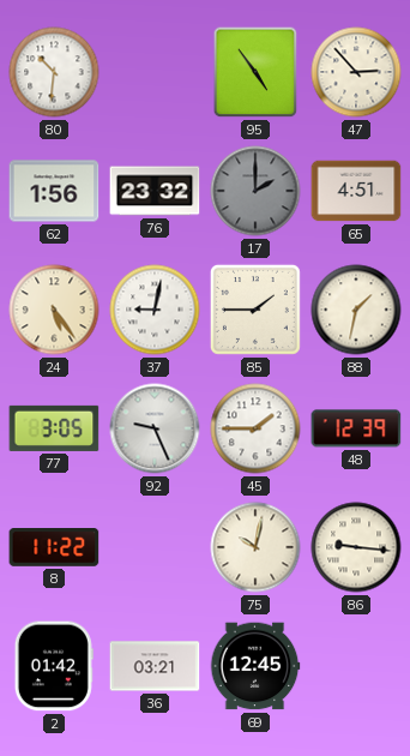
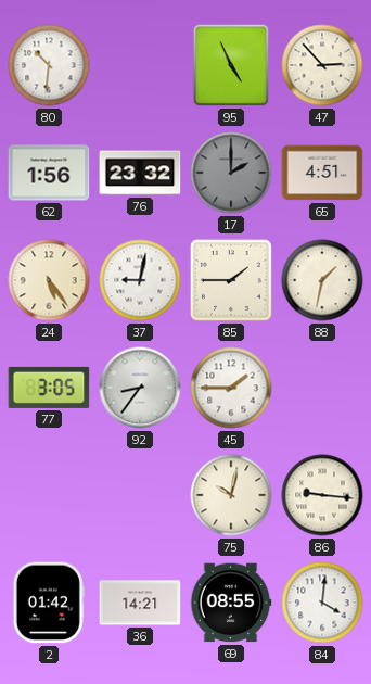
95: 4:54 -> 4:56
92: 9:26 -> 8:36
48: 12:39 -> none
8: 11:22 -> none
36: 03:21 -> 14:21
69: 12:45 -> 08:55
84: none -> 4:01
